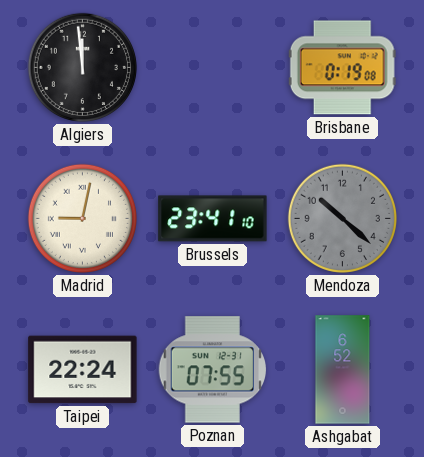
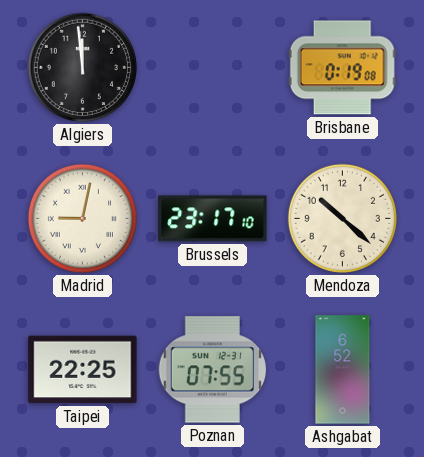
Brussels: 23:41 -> 23:17
Mendoza dial: grey -> cream
Taipei: 22:24 -> 22:25
